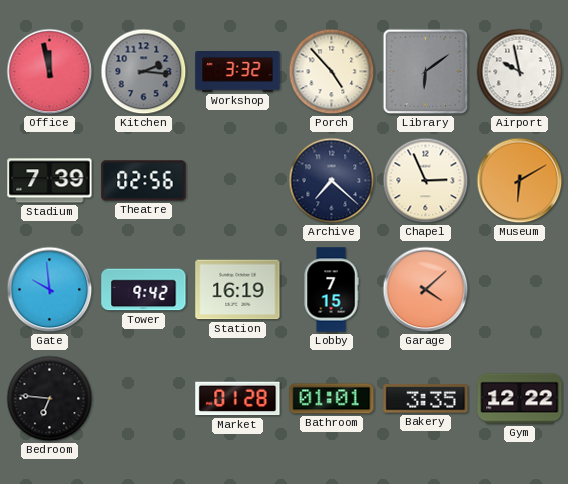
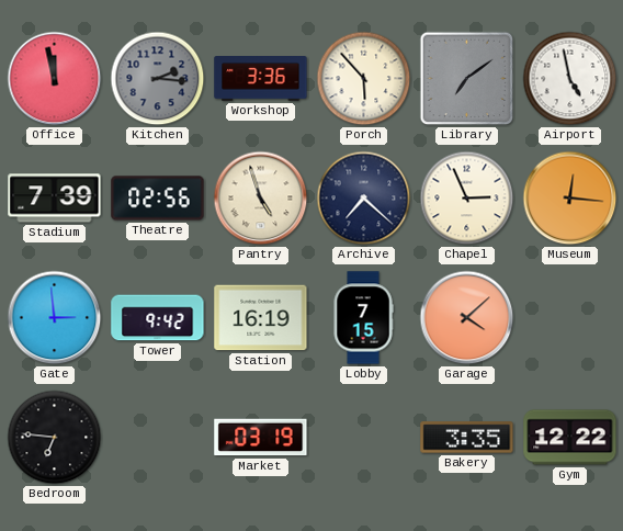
Workshop: 3:32 -> 3:36
Porch: 4:53 -> 5:53
Library: 6:09 -> 7:09
Airport: 9:58 -> 4:58
Pantry: none -> 4:57
Museum: 6:10 -> 12:16
Gate: 9:59 -> 2:59
Market: 01:28 -> 03:19
Bathroom: 01:01 -> none
